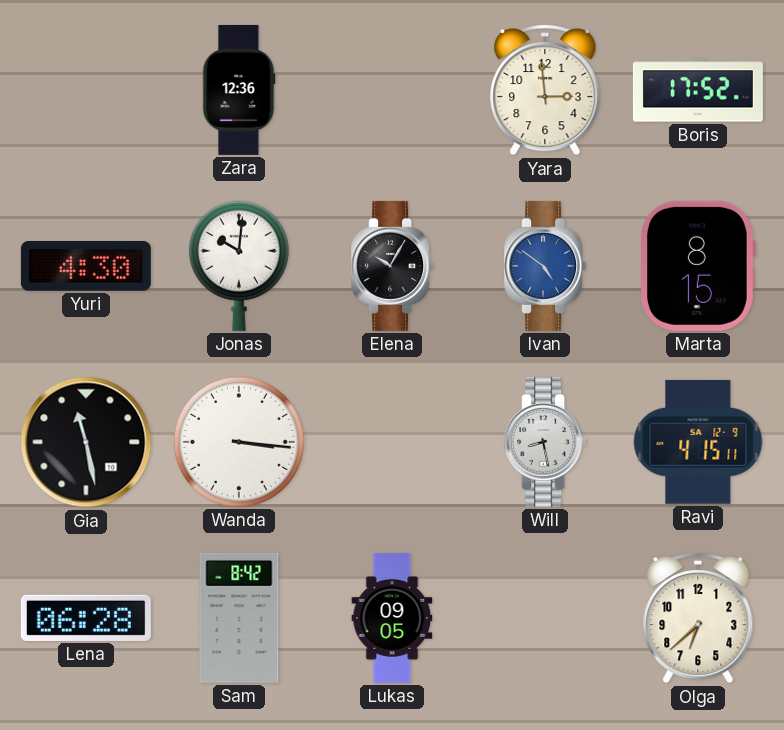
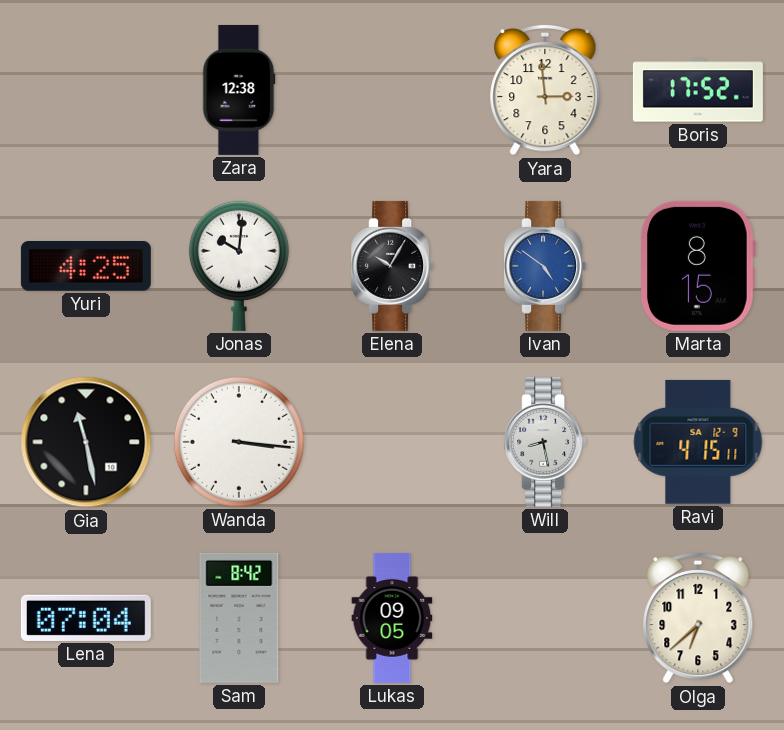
Zara: 12:36 -> 12:38
Yuri: 4:30 -> 4:25
Lena: 06:28 -> 07:04
